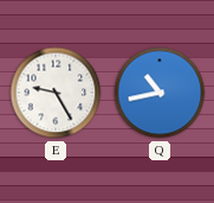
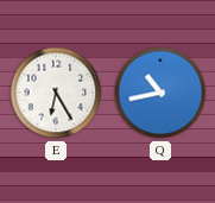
E: 9:25 -> 6:25
